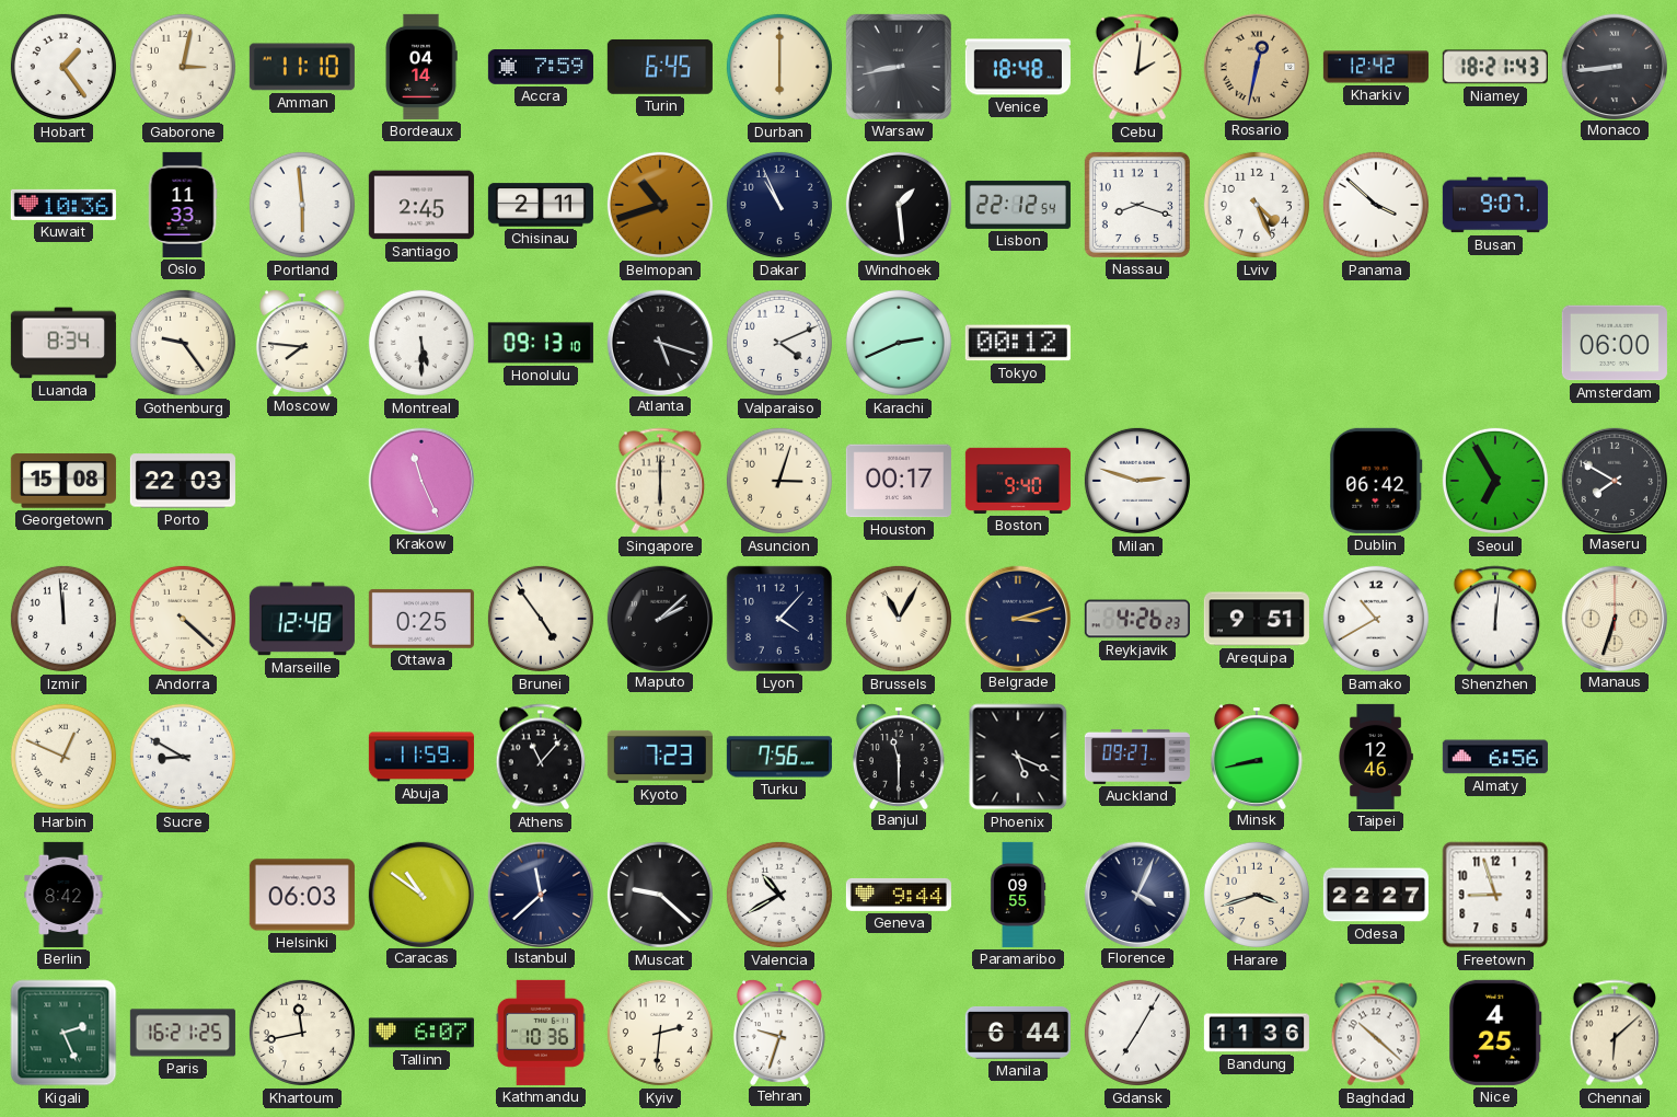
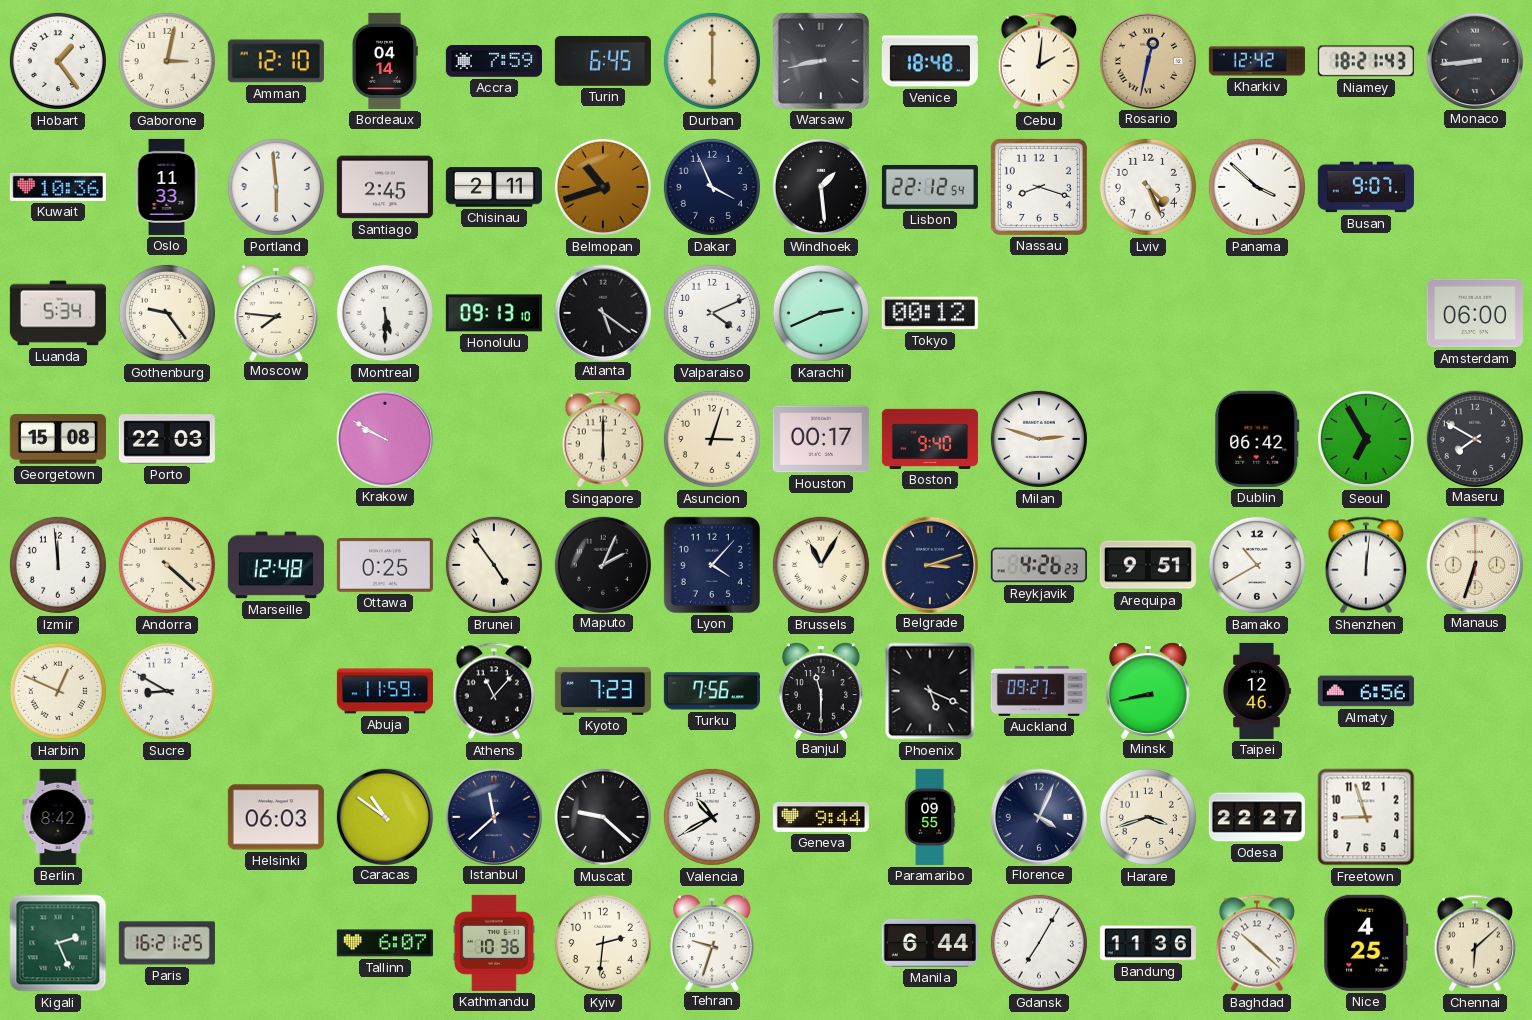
Amman: 11:10 -> 12:10
Dakar: 10:56 -> 3:56
Luanda: 8:34 -> 5:34
Atlanta: 5:18 -> 5:21
Krakow: 11:26 -> 9:50
Maputo: 2:08 -> 2:04
Khartoum: 11:43 -> none
